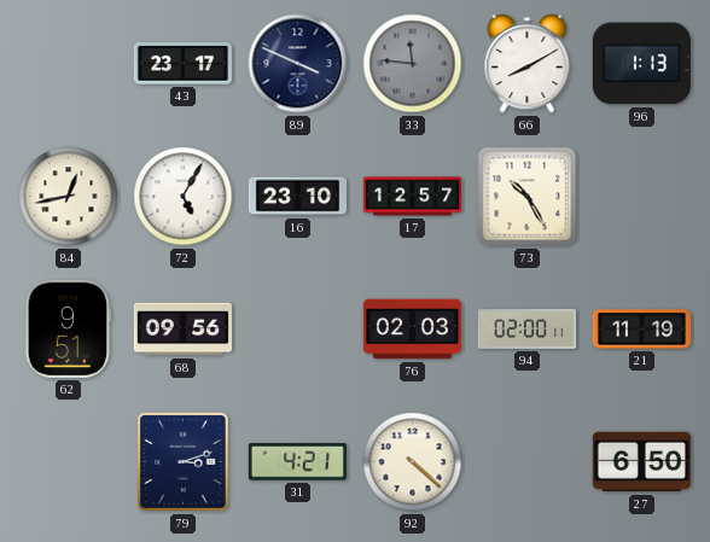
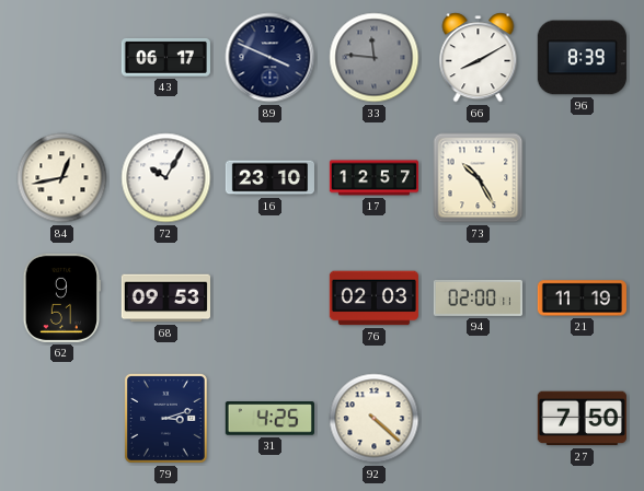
43: 23:17 -> 06:17
96: 1:13 -> 8:39
72: 5:05 -> 10:05
68: 09:56 -> 09:53
31: 4:21 -> 4:25
27: 6:50 -> 7:50
